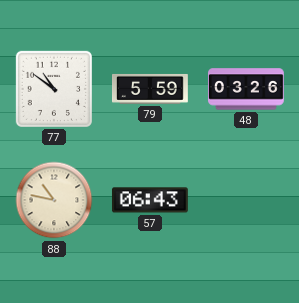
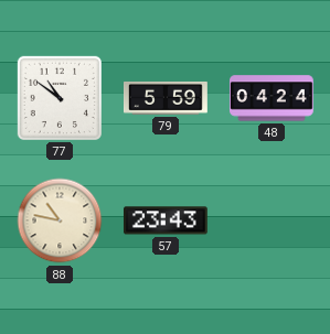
48: 03:26 -> 04:24
57: 06:43 -> 23:43
